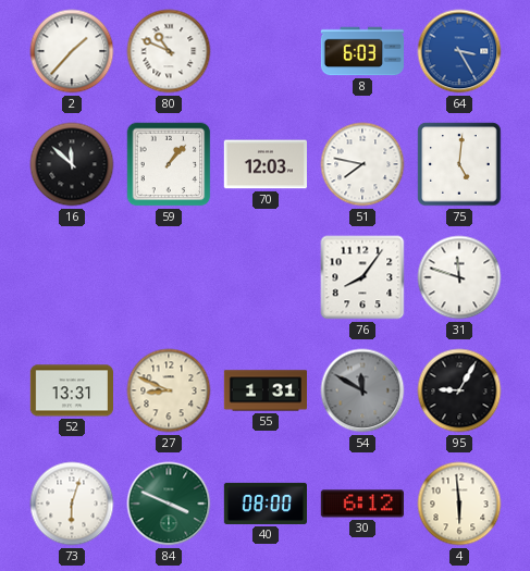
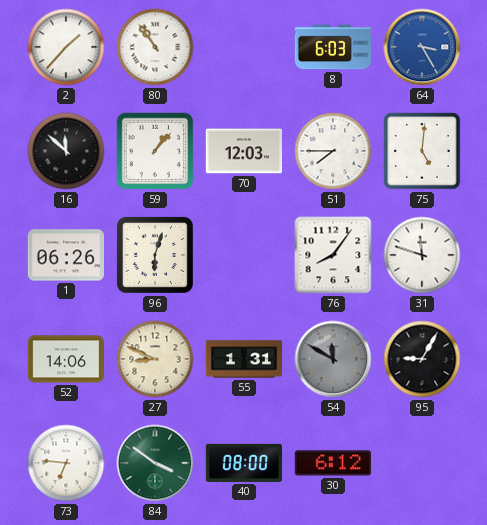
80: 10:49 -> 10:54
51: 7:47 -> 7:45
1: none -> 06:26
96: none -> 6:03
52: 13:31 -> 14:06
73: 6:03 -> 6:46
84: 3:49 -> 3:51
4: 5:59 -> none
